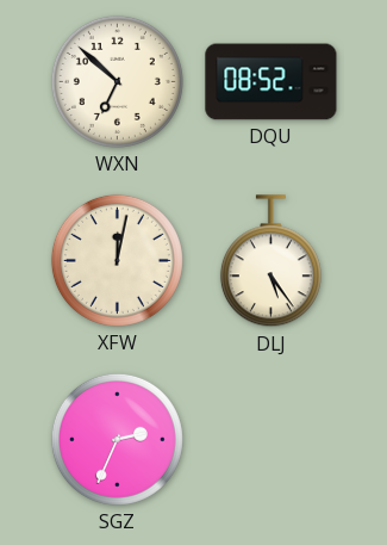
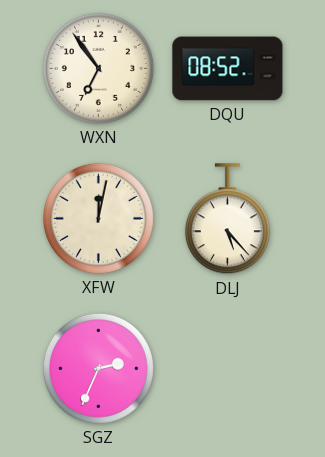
WXN: 6:52 -> 6:54
DLJ: 5:24 -> 5:23
